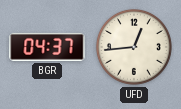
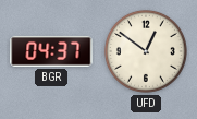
UFD: 12:44 -> 12:51
